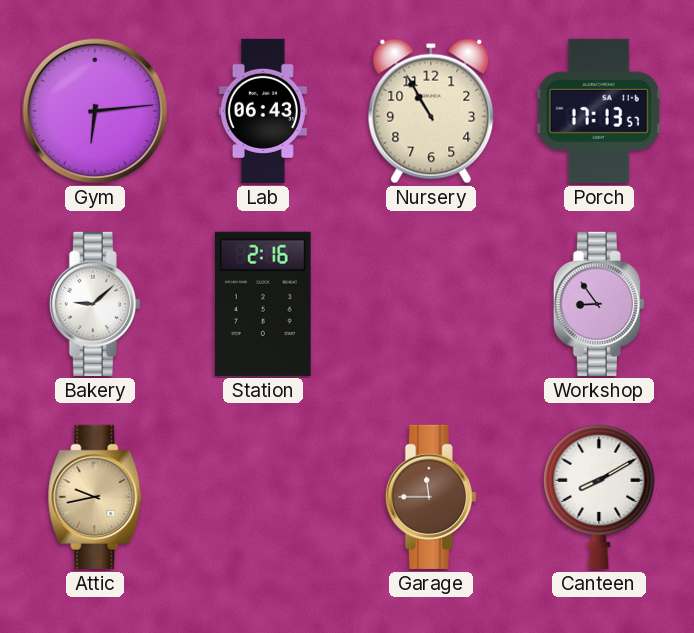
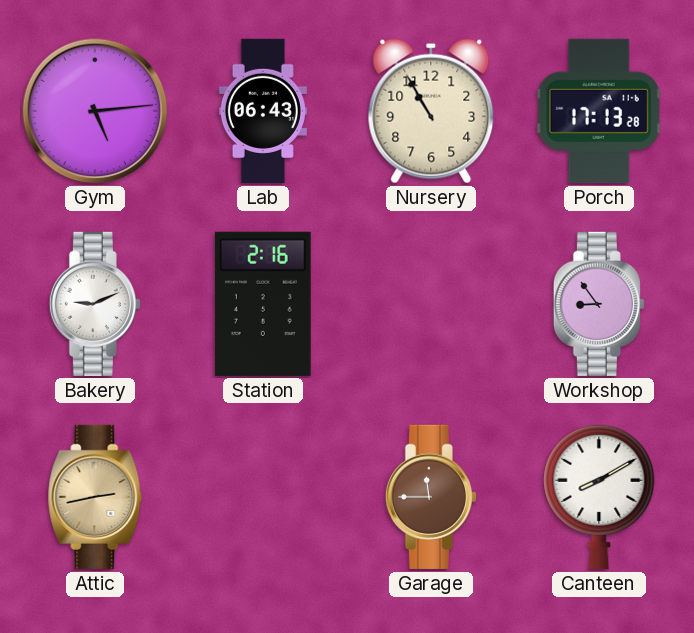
Gym: 6:14 -> 5:14
Porch: 17:13:57 -> 17:13:28
Bakery: 9:08 -> 9:11
Attic: 9:43 -> 2:43
